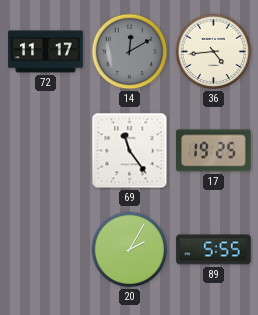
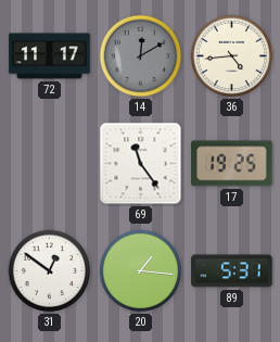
31: none -> 12:51
20: 2:05 -> 1:16
89: 5:55 -> 5:31
